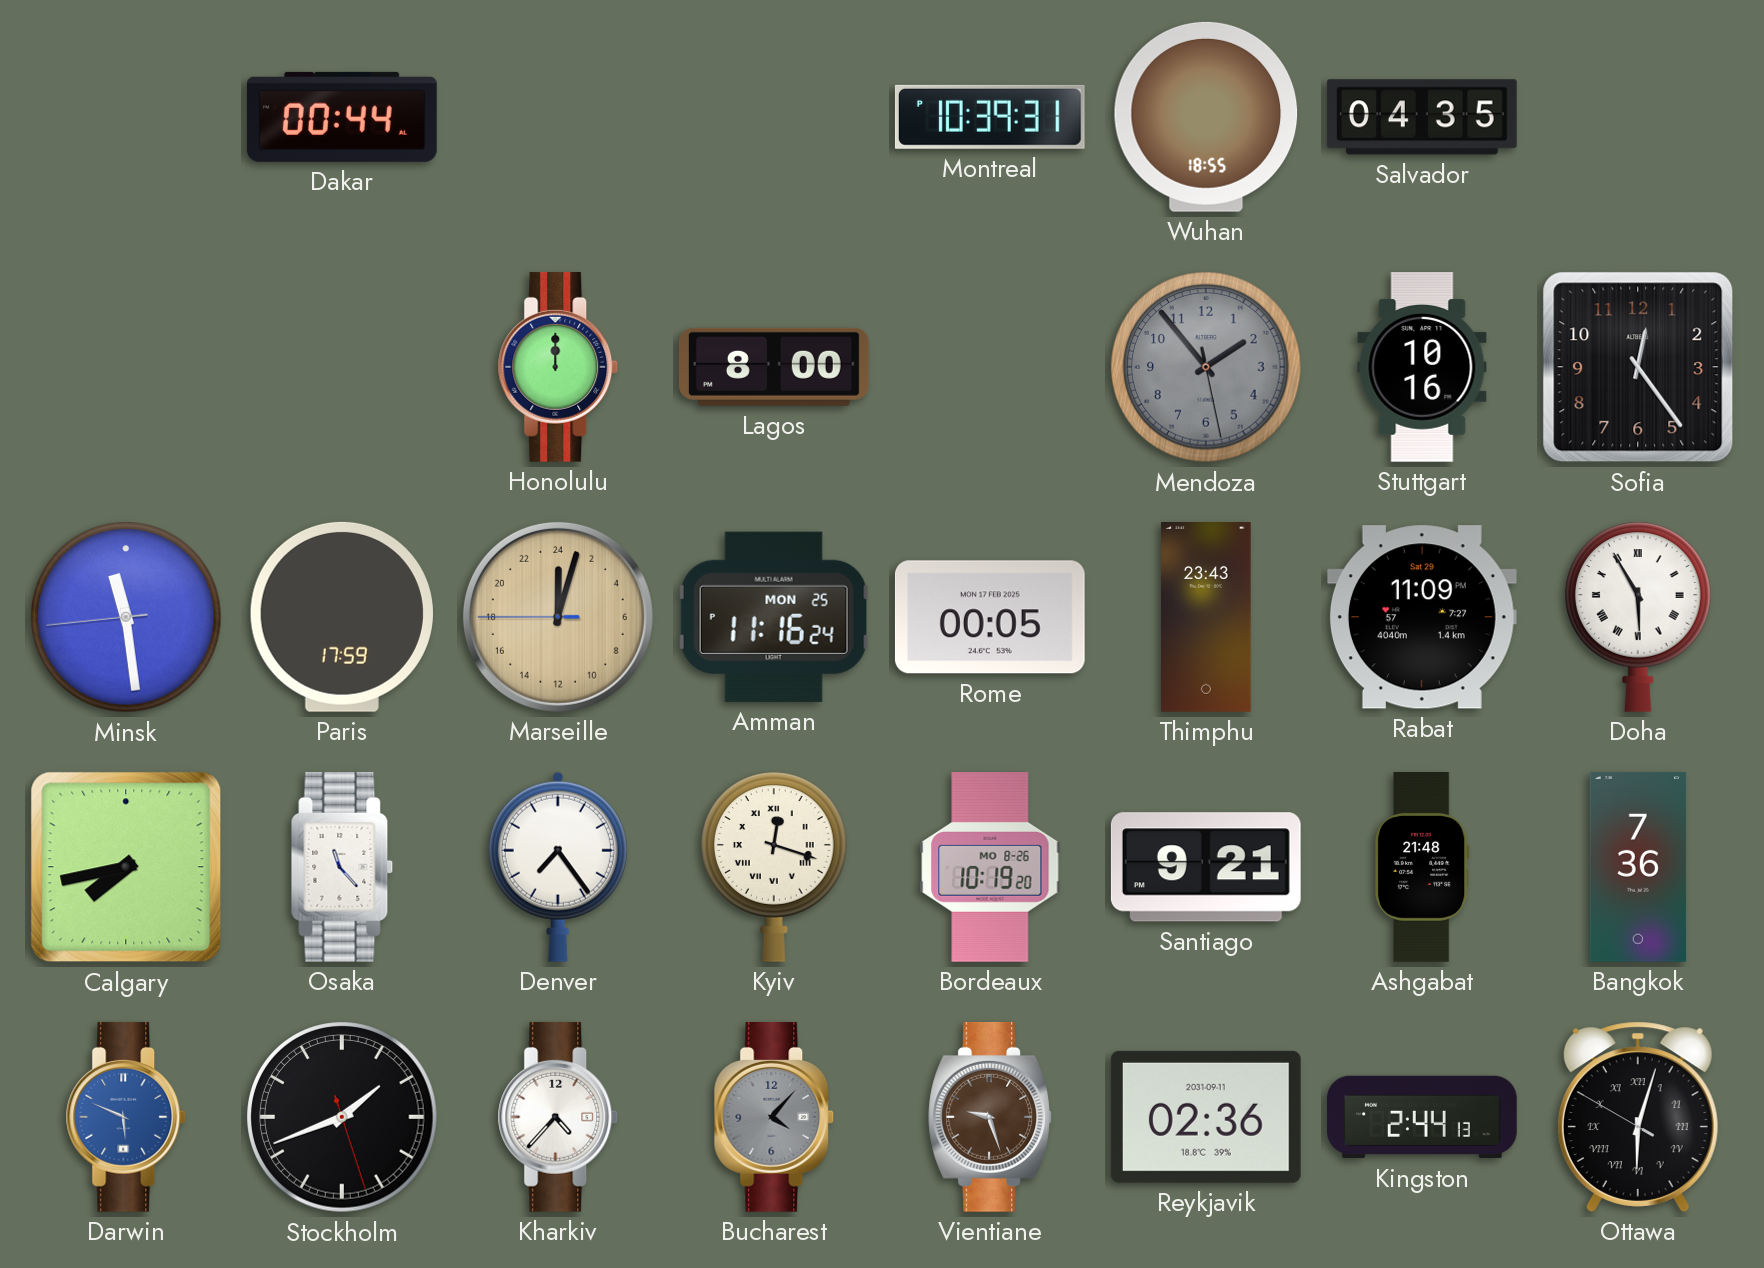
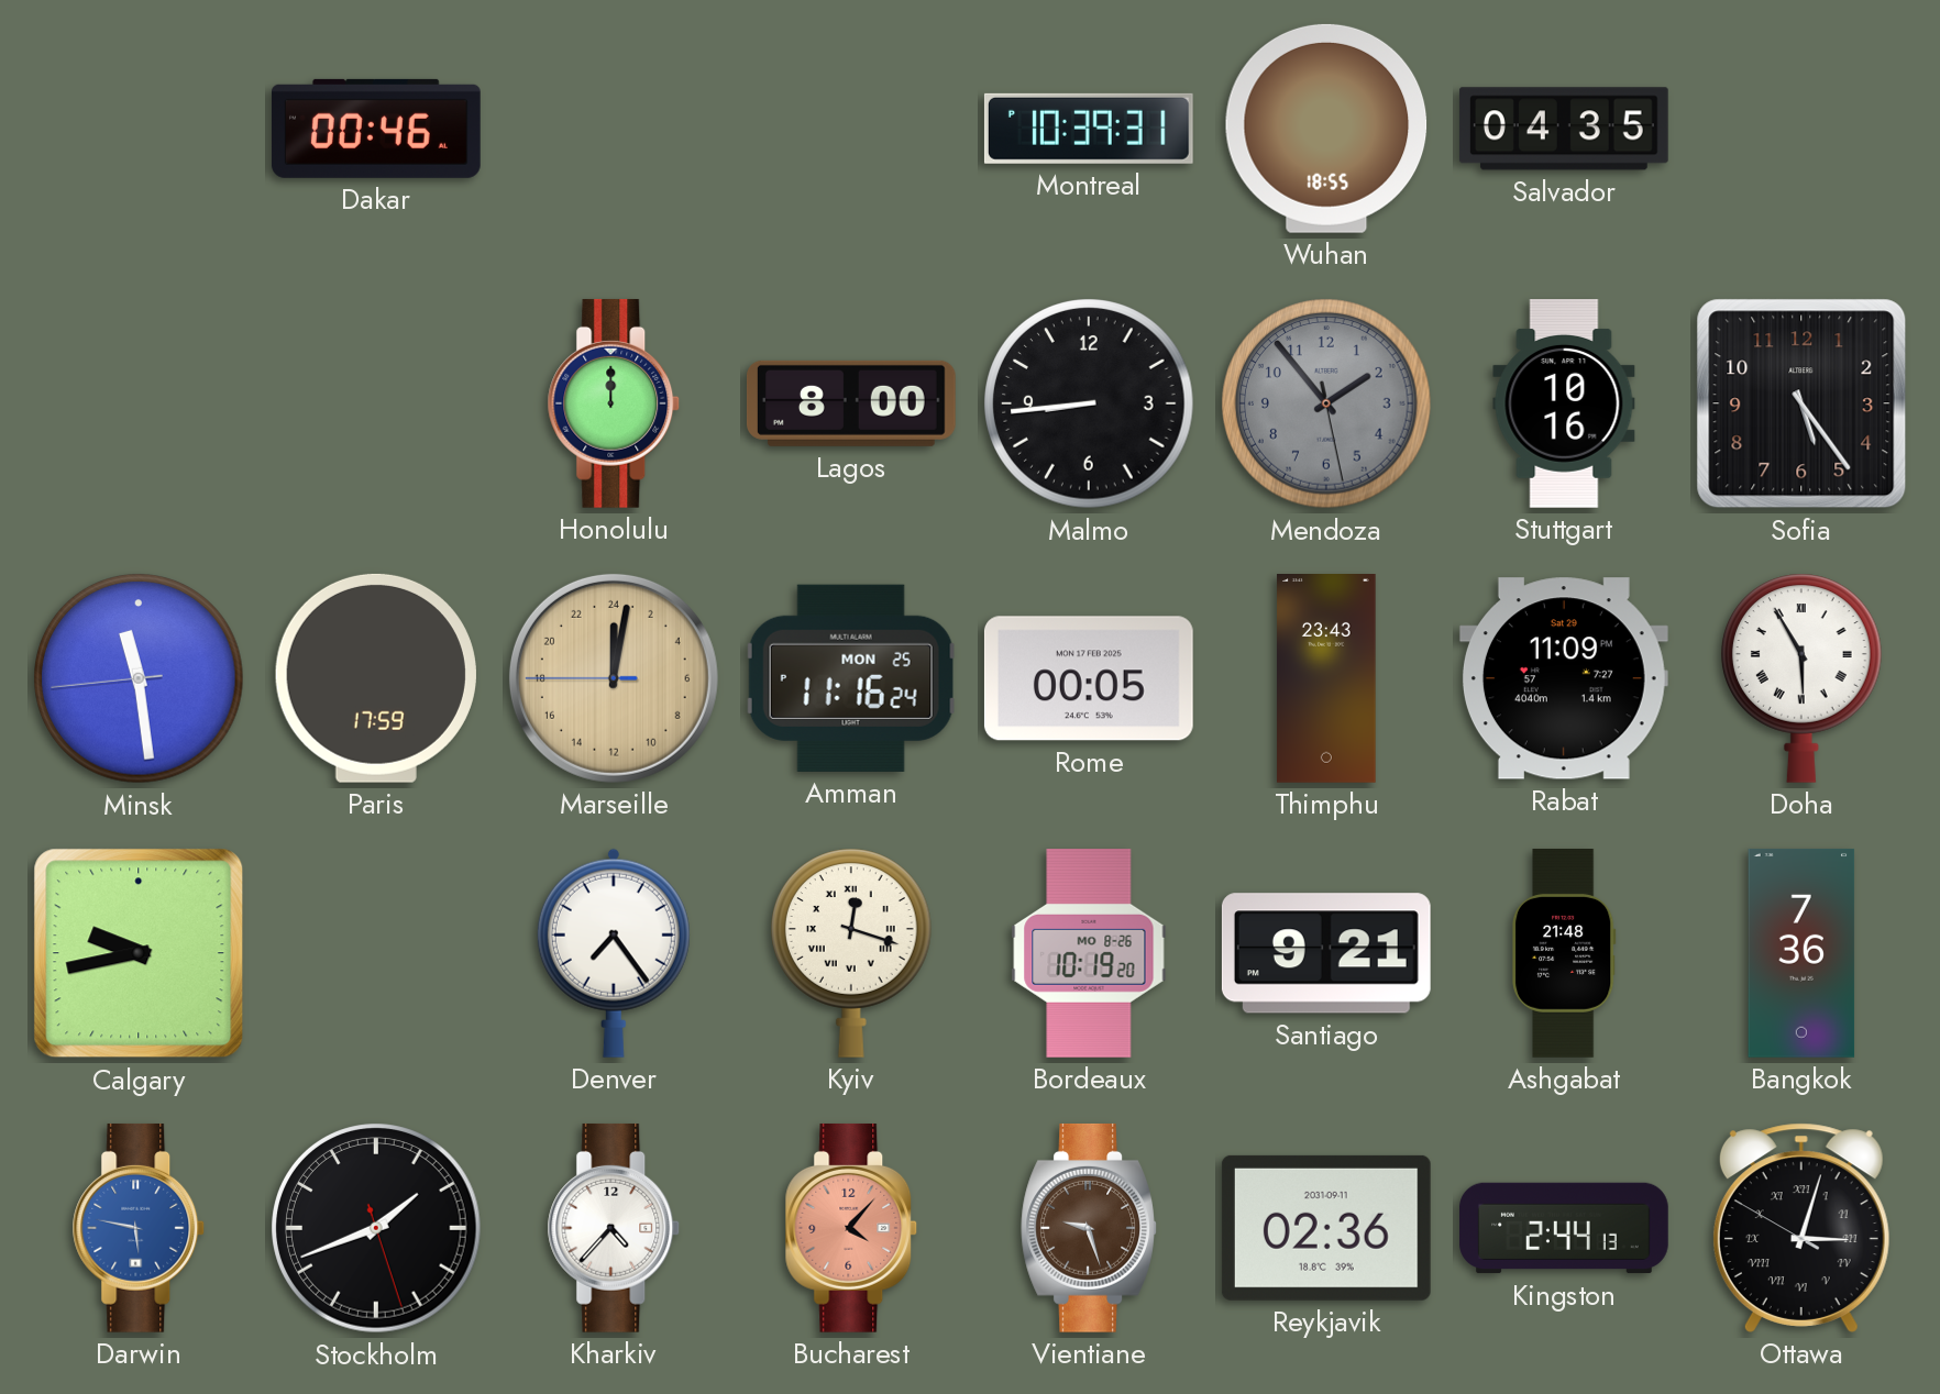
Dakar: 00:44 -> 00:46
Malmo: none -> 8:44
Sofia: 12:24 -> 5:24
Marseille: 0:02 -> 0:01
Calgary: 7:43 -> 9:43
Osaka: 11:23 -> none
Darwin: 5:49 -> 5:47
Bucharest dial: grey -> salmon
Ottawa: 6:02 -> 3:02
